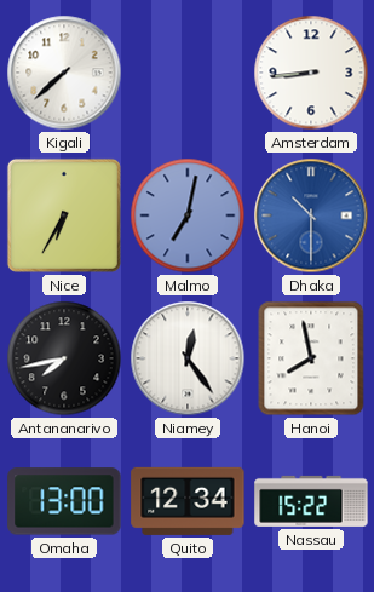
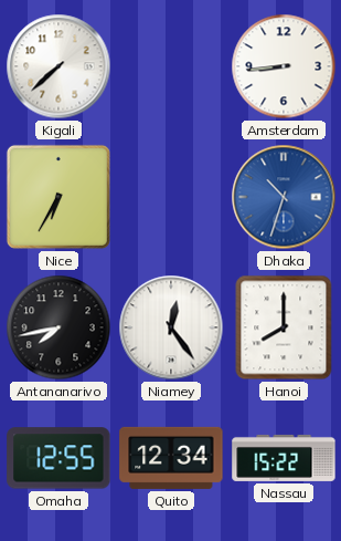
Malmo: 7:02 -> none
Dhaka: 10:30 -> 10:33
Hanoi: 7:58 -> 8:00
Omaha: 13:00 -> 12:55
